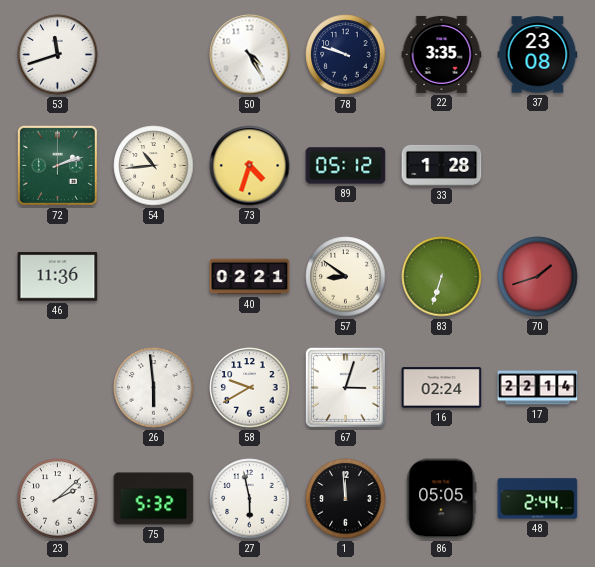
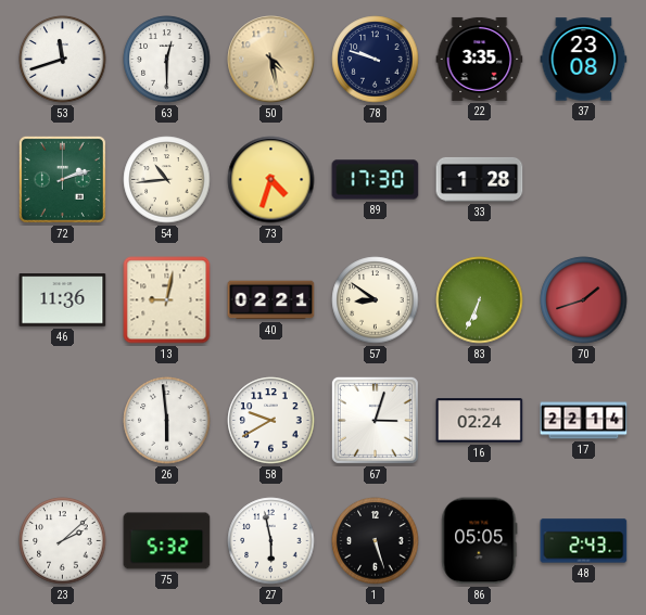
63: none -> 12:30
50: 4:25 -> 4:28
50 dial: white -> champagne
89: 05:12 -> 17:30
13: none -> 9:02
83: 6:33 -> 6:34
1: 11:59 -> 5:27
48: 2:44 -> 2:43
